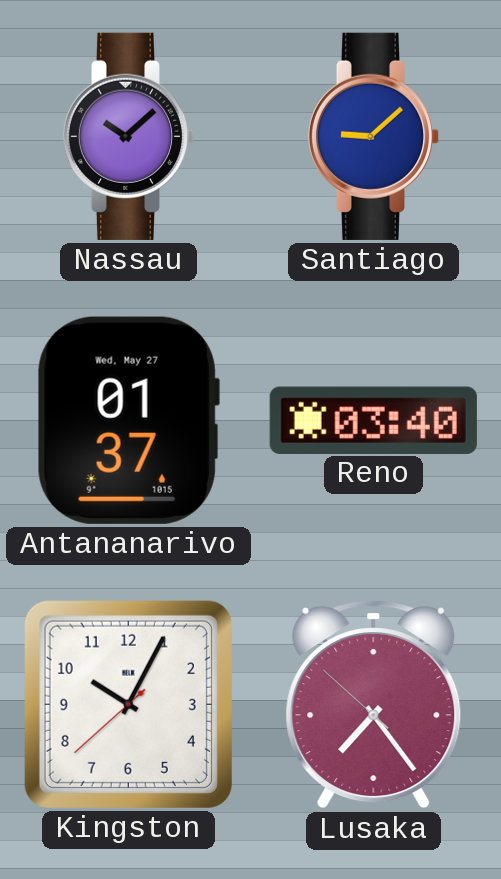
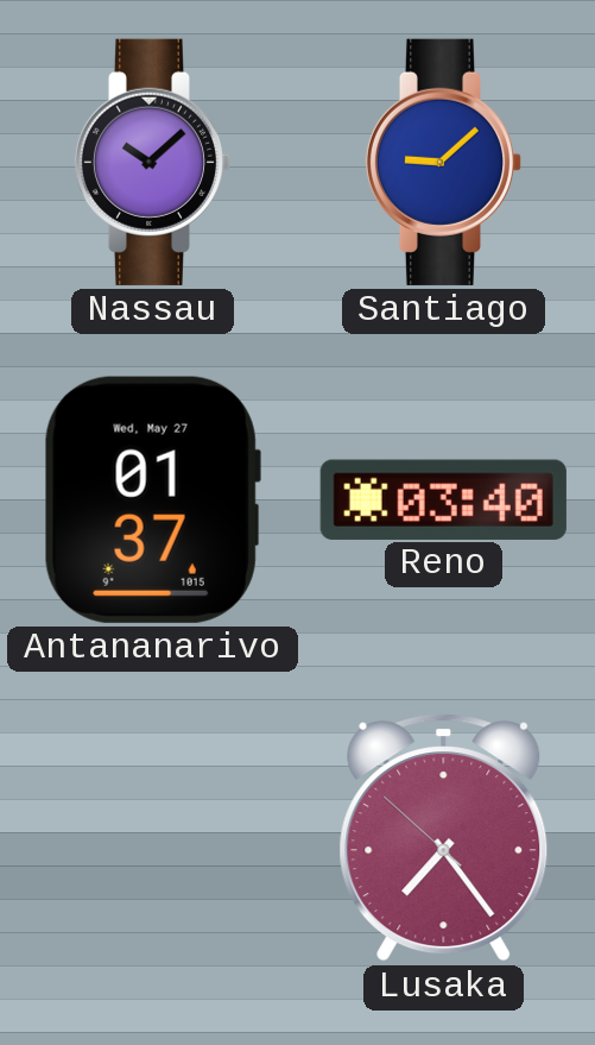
Kingston: 10:04 -> none
